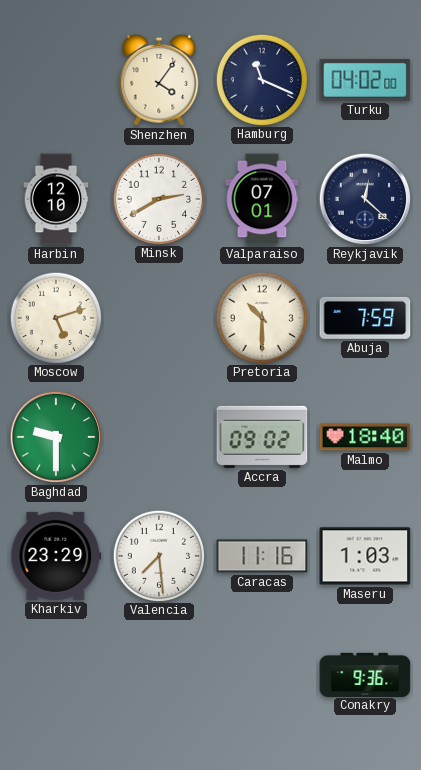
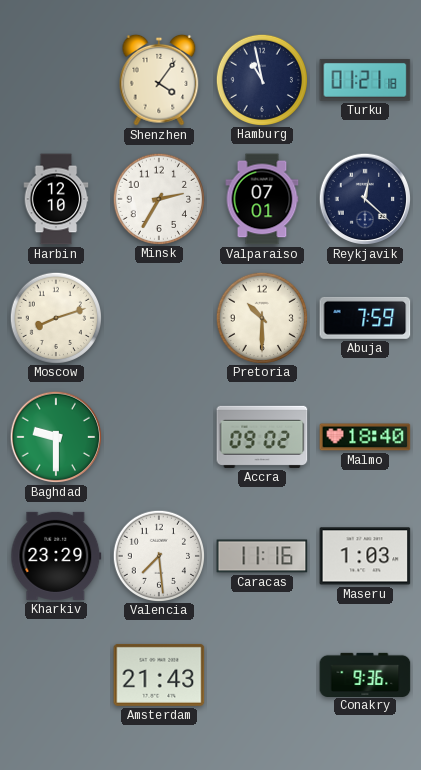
Hamburg: 11:19 -> 10:58
Turku: 04:02 -> 01:21
Minsk: 2:40 -> 2:35
Moscow: 5:12 -> 8:12
Amsterdam: none -> 21:43
